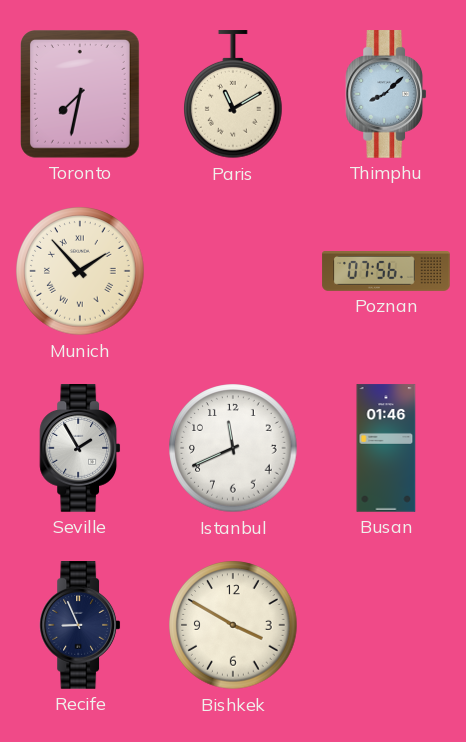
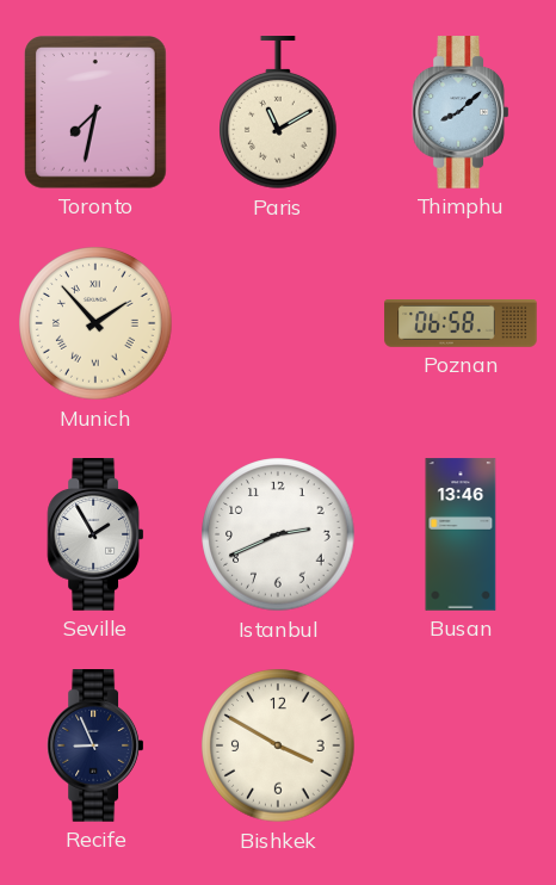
Poznan: 07:56 -> 06:58
Istanbul: 11:41 -> 2:41
Busan: 01:46 -> 13:46
